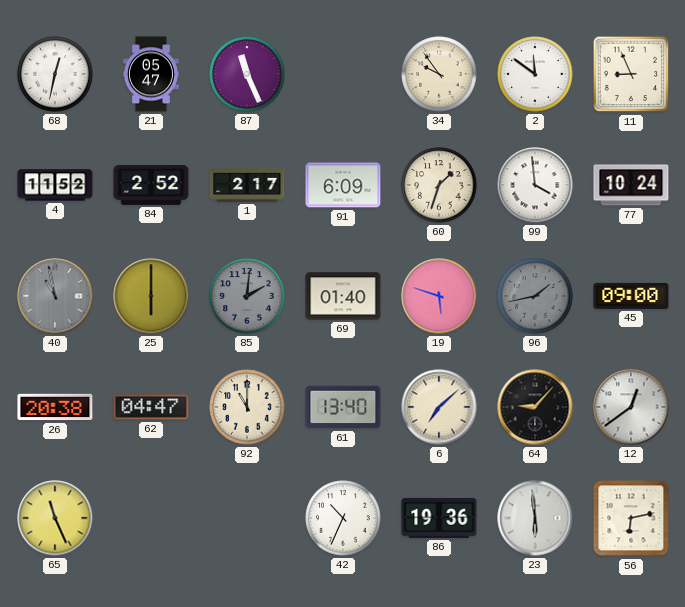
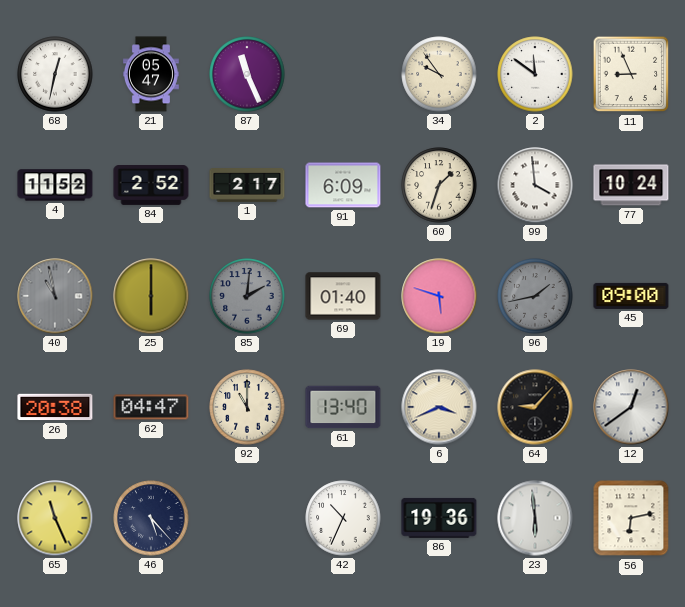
6: 7:08 -> 3:41
46: none -> 5:23
